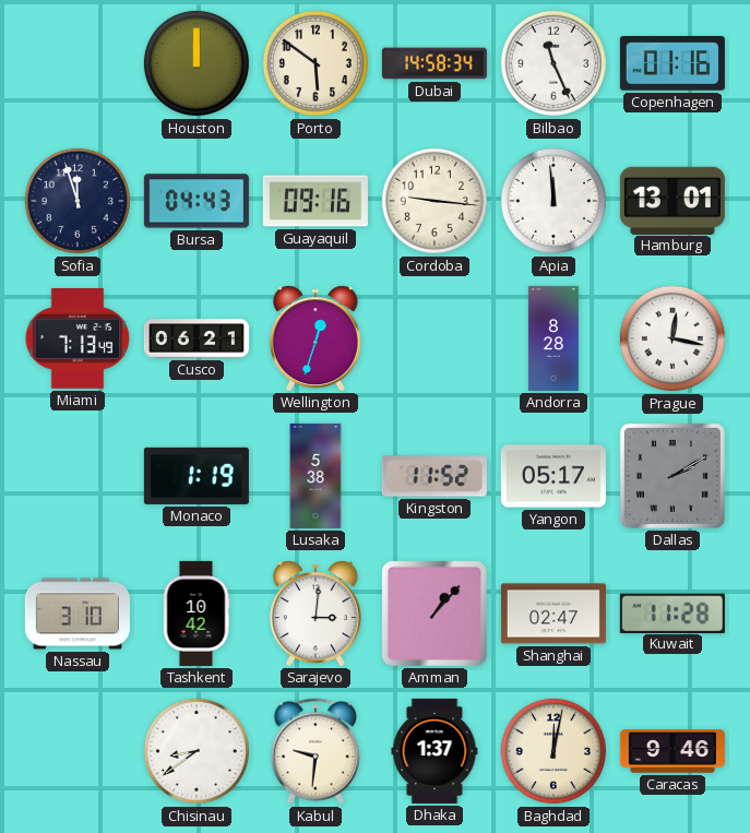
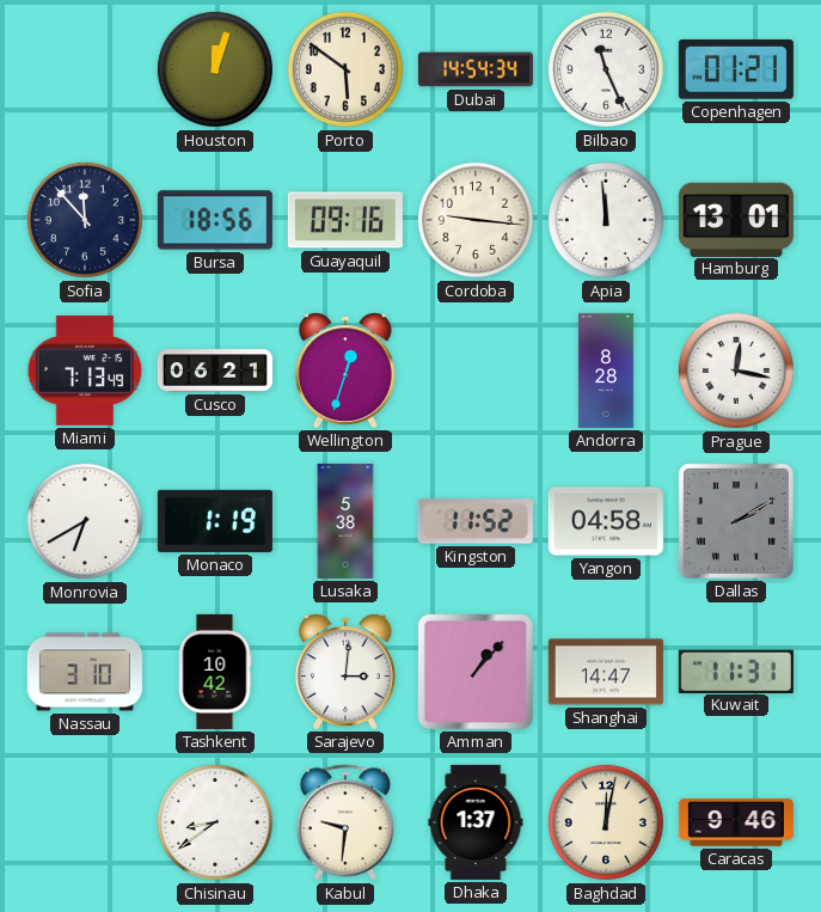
Houston: 12:00 -> 12:03
Dubai: 14:58 -> 14:54
Copenhagen: 01:16 -> 01:21
Sofia: 11:57 -> 11:53
Bursa: 04:43 -> 18:56
Monrovia: none -> 6:40
Yangon: 05:17 -> 04:58
Shanghai: 02:47 -> 14:47
Kuwait: 11:28 -> 11:31
